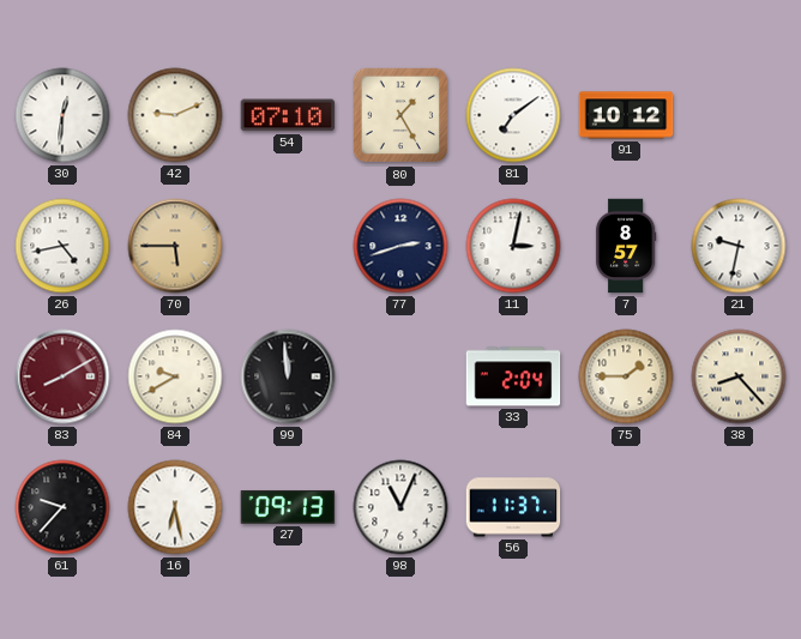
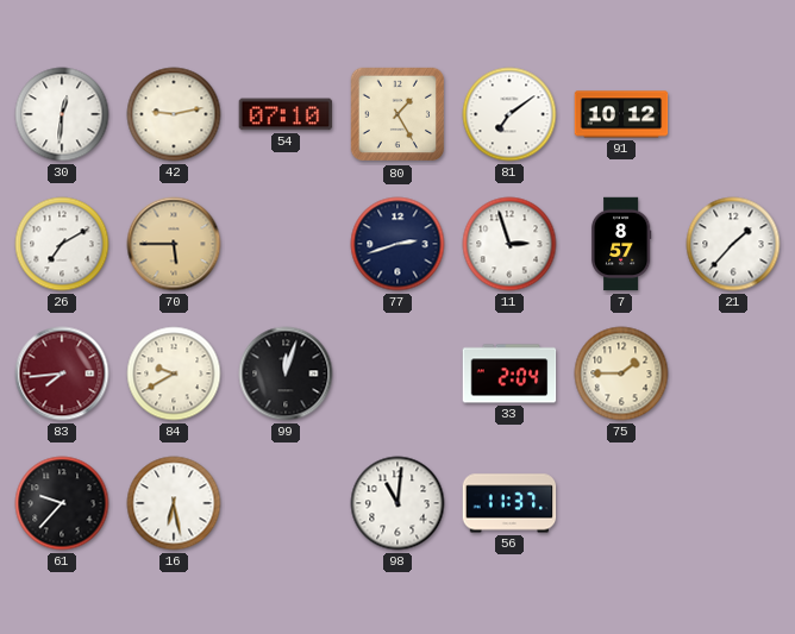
42: 9:11 -> 9:13
26: 4:43 -> 7:10
11: 3:02 -> 2:57
21: 9:32 -> 1:37
83: 8:10 -> 7:44
99: 11:59 -> 12:03
38: 8:23 -> none
27: 09:13 -> none
98: 11:04 -> 11:01
